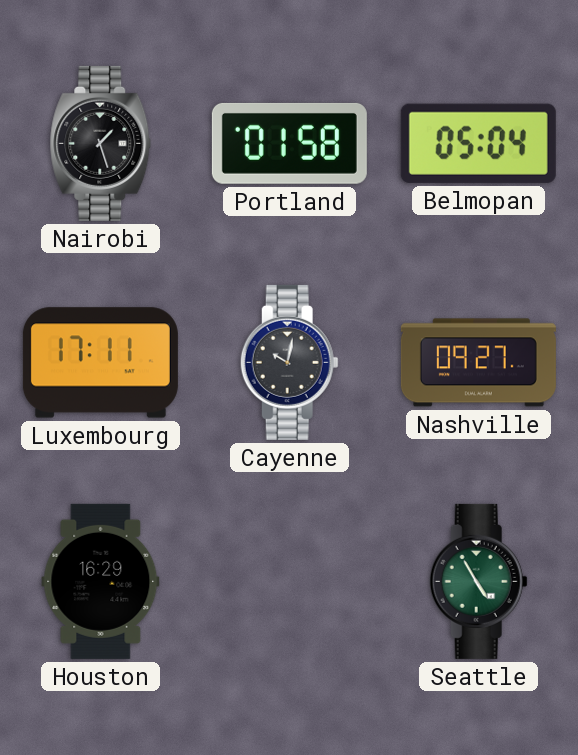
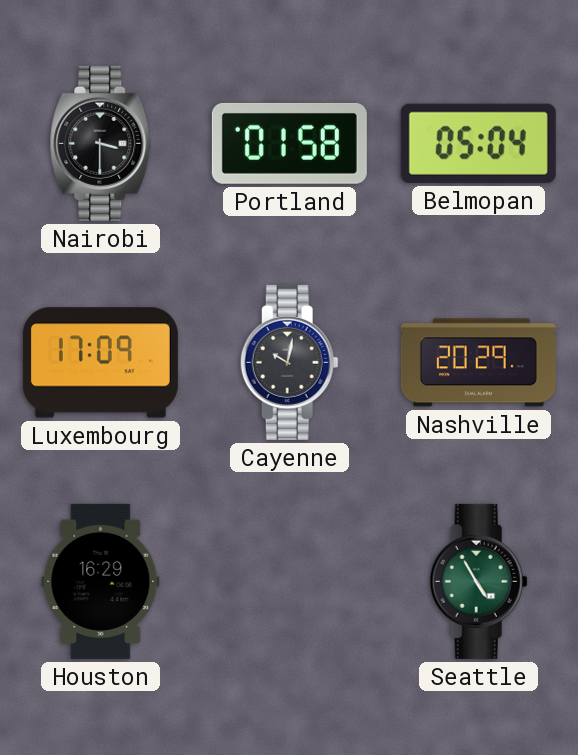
Nairobi: 1:27 -> 3:30
Luxembourg: 17:11 -> 17:09
Nashville: 09:27 -> 20:29
